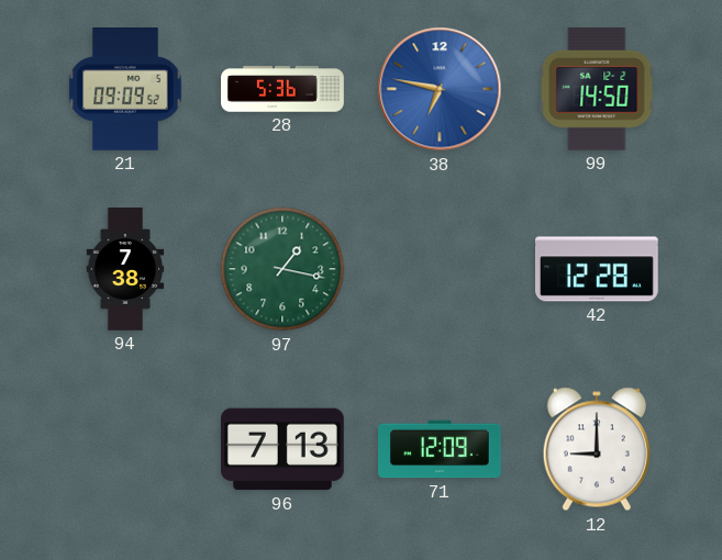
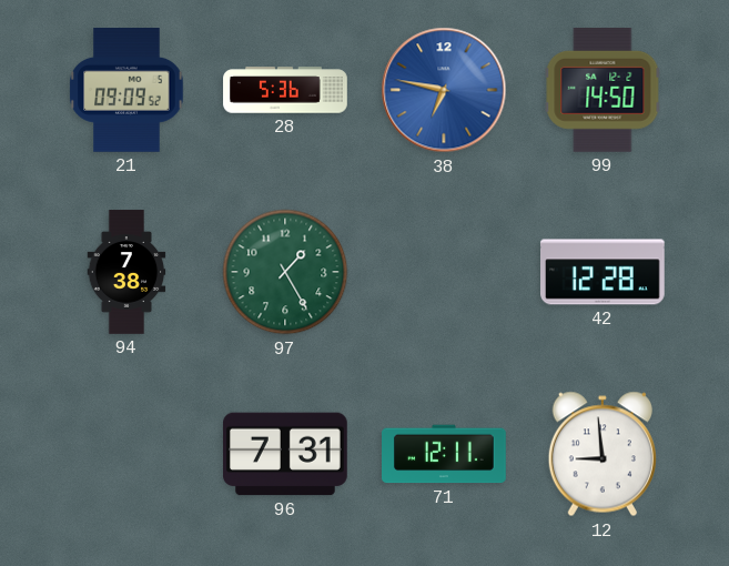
97: 1:17 -> 1:25
96: 7:13 -> 7:31
71: 12:09 -> 12:11
12: 9:00 -> 8:59
